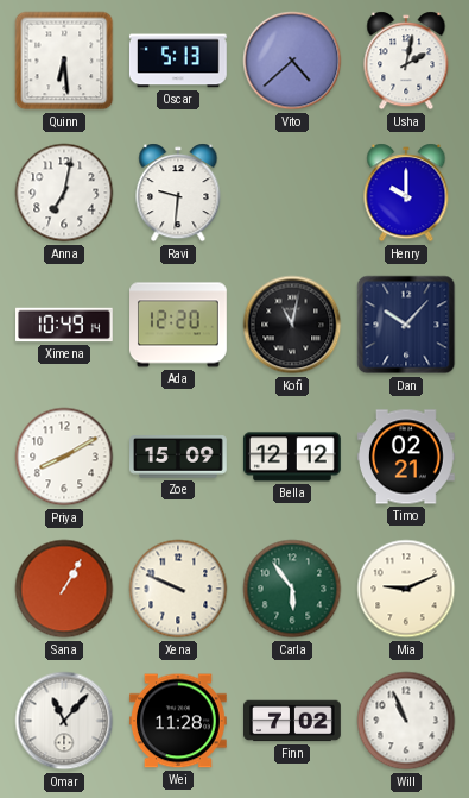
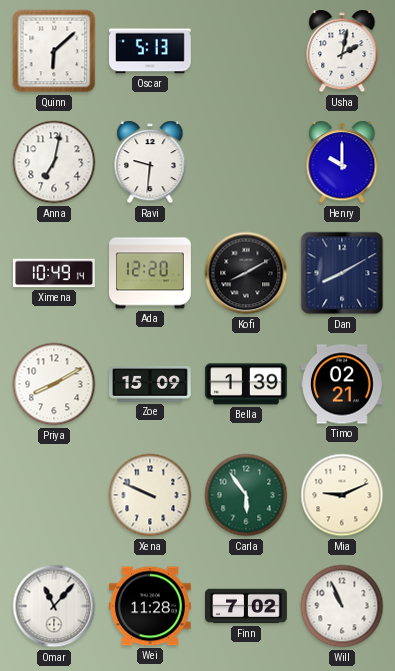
Quinn: 6:29 -> 6:08
Vito: 4:38 -> none
Kofi: 11:02 -> 8:10
Dan: 10:07 -> 8:10
Bella: 12:12 -> 1:39
Sana: 1:05 -> none
